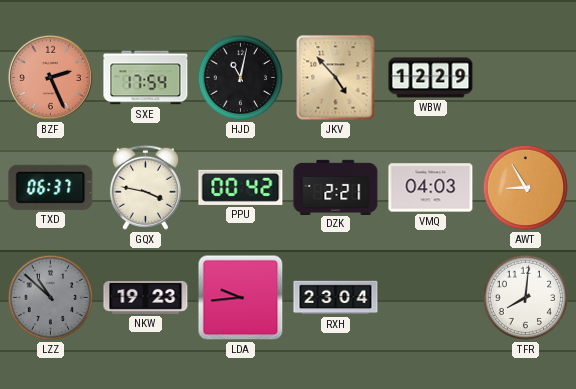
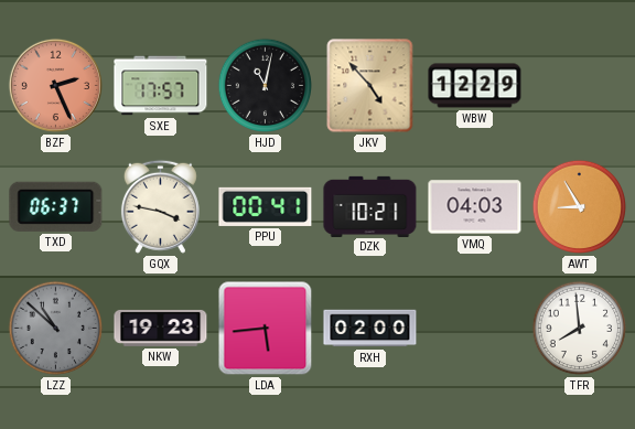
SXE: 17:54 -> 17:57
PPU: 00:42 -> 00:41
DZK: 2:21 -> 10:21
LDA: 9:44 -> 5:44
RXH: 23:04 -> 02:00
TFR: 8:01 -> 7:59
